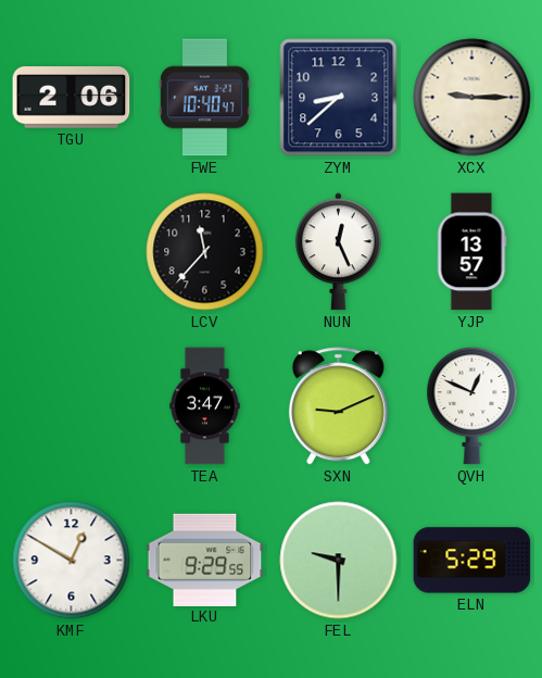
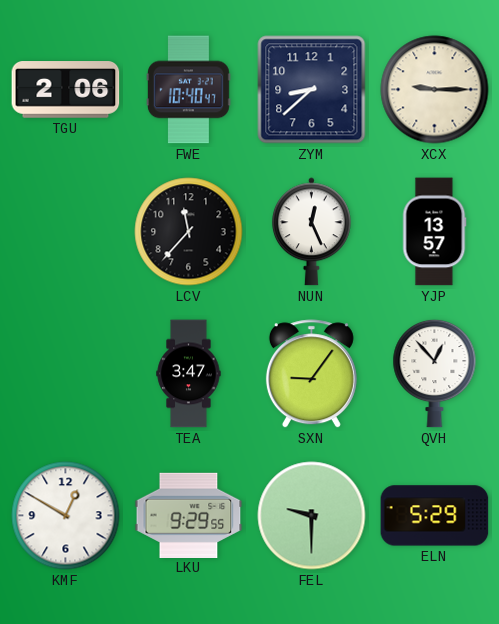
SXN: 9:11 -> 9:06
QVH: 12:49 -> 12:53
